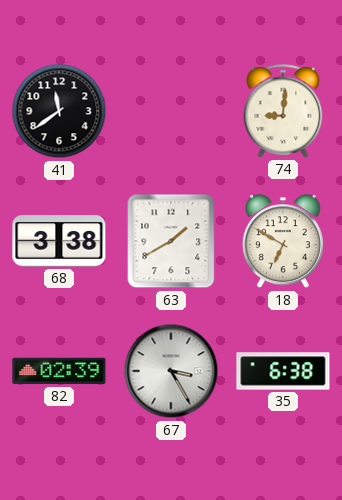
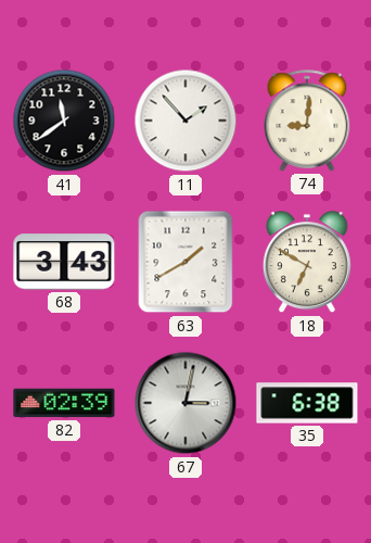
11: none -> 1:53
68: 3:38 -> 3:43
67: 3:25 -> 3:02
